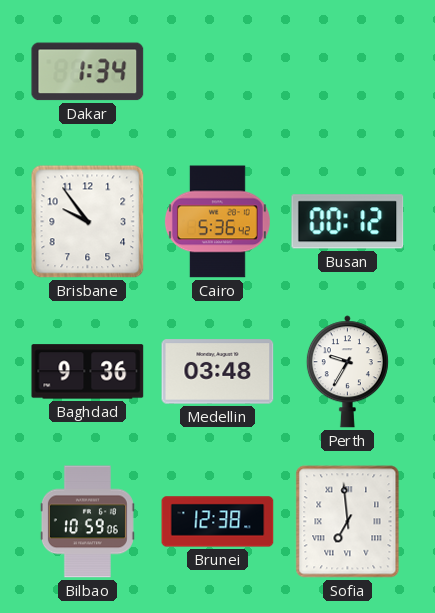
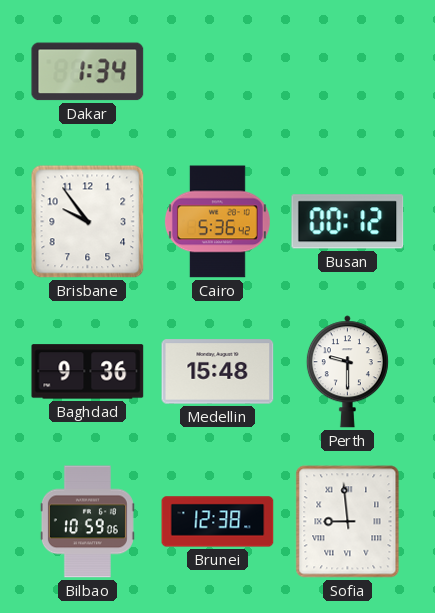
Medellin: 03:48 -> 15:48
Perth: 9:35 -> 9:30
Sofia: 6:59 -> 8:59
